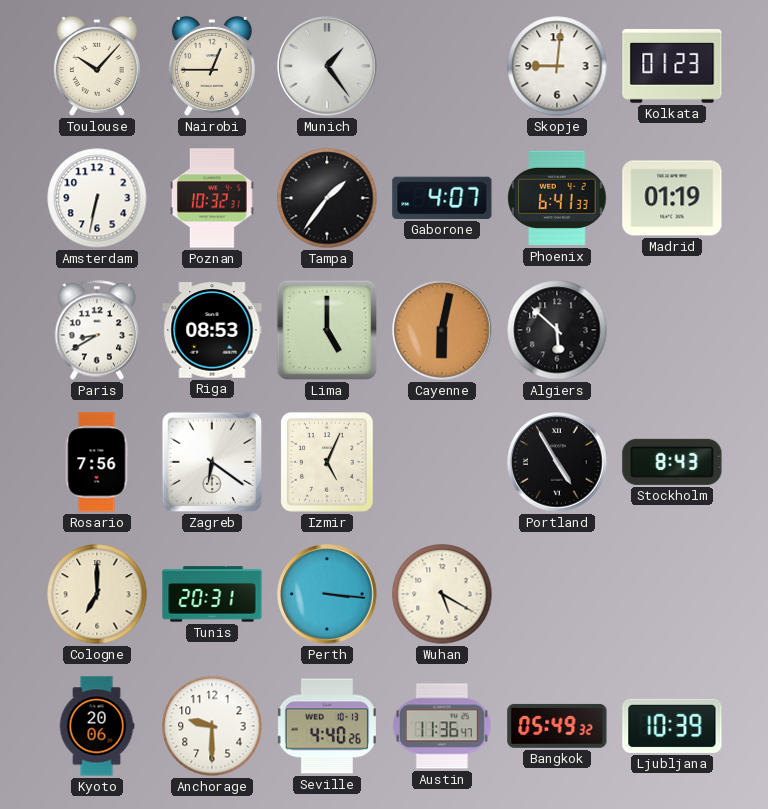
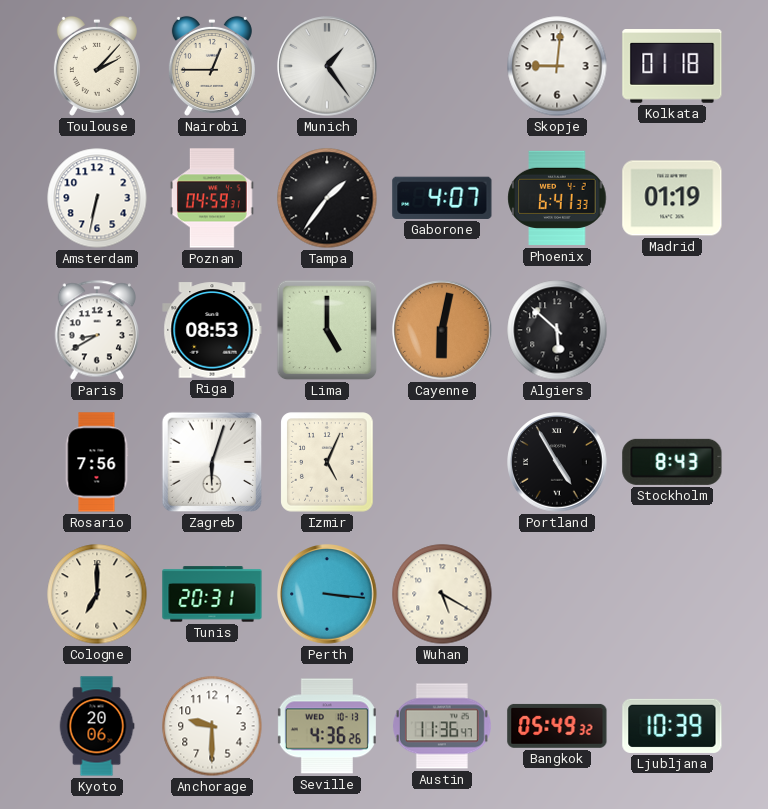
Toulouse: 10:07 -> 2:07
Kolkata: 01:23 -> 01:18
Poznan: 10:32 -> 04:59
Zagreb: 6:21 -> 6:03
Seville: 4:40 -> 4:36
